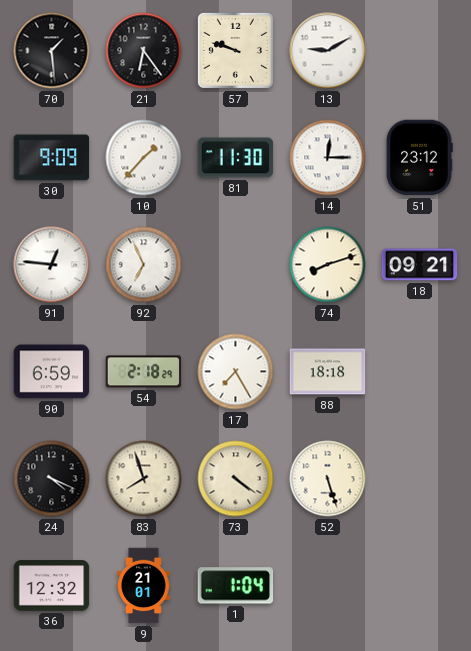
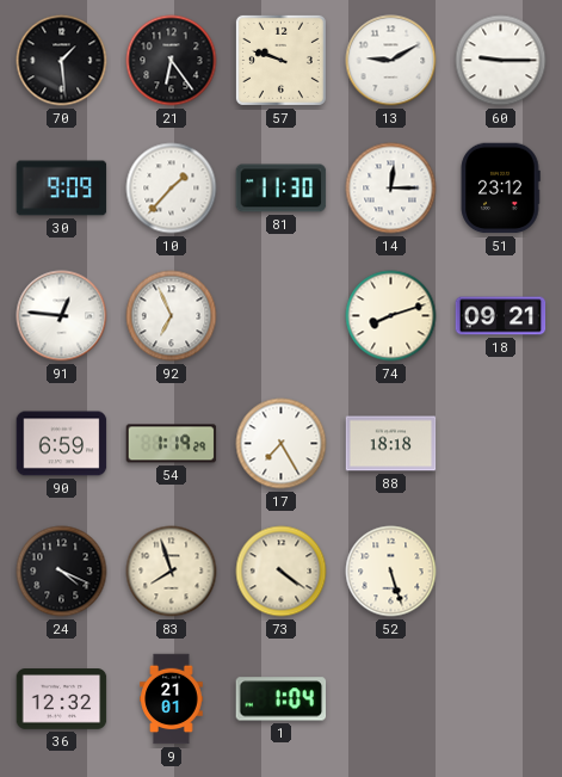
60: none -> 9:15
54: 2:18 -> 1:19
